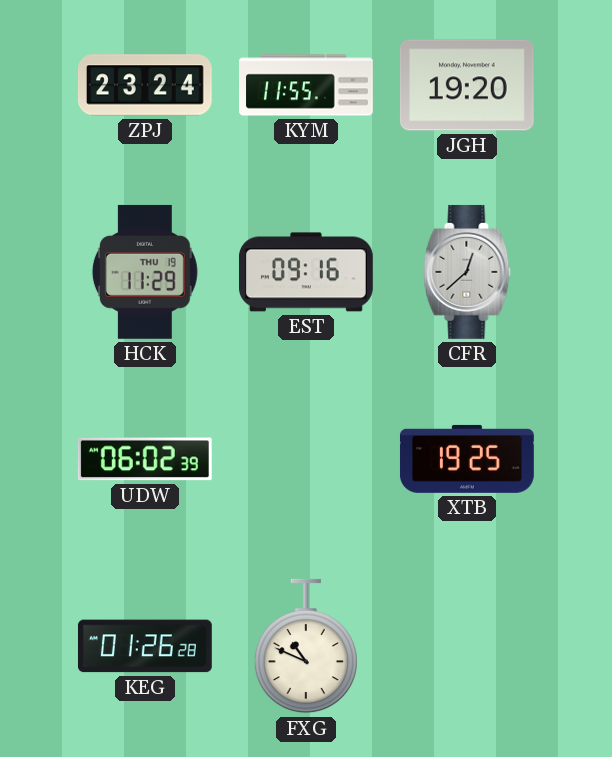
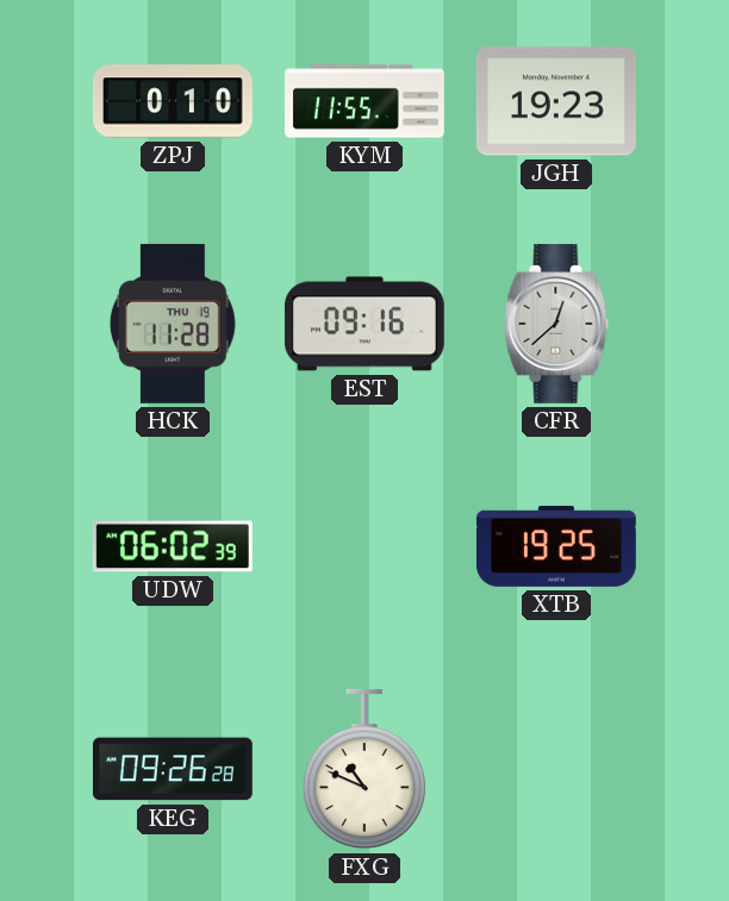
ZPJ: 23:24 -> 0:10
JGH: 19:20 -> 19:23
HCK: 11:29 -> 11:28
KEG: 01:26 -> 09:26
